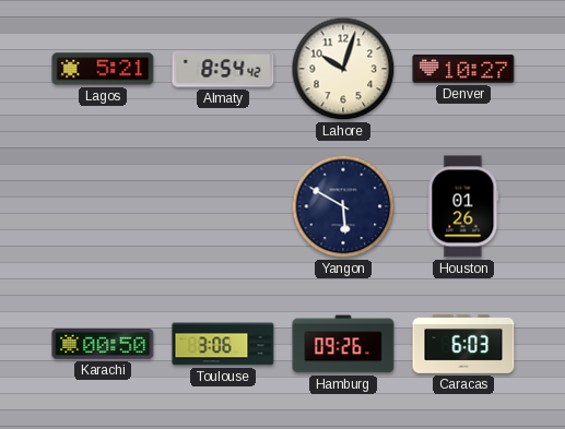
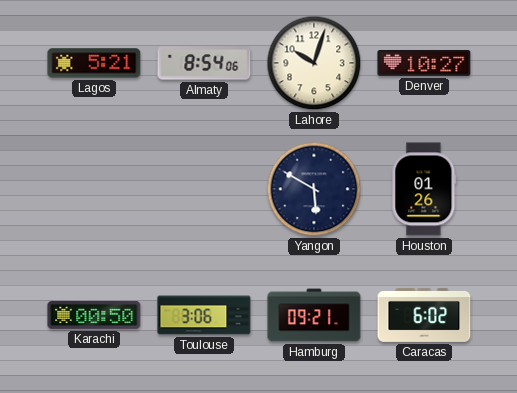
Almaty: 8:54:42 -> 8:54:06
Hamburg: 09:26 -> 09:21
Caracas: 6:03 -> 6:02
